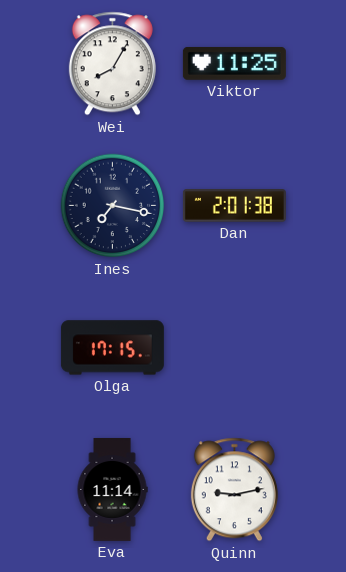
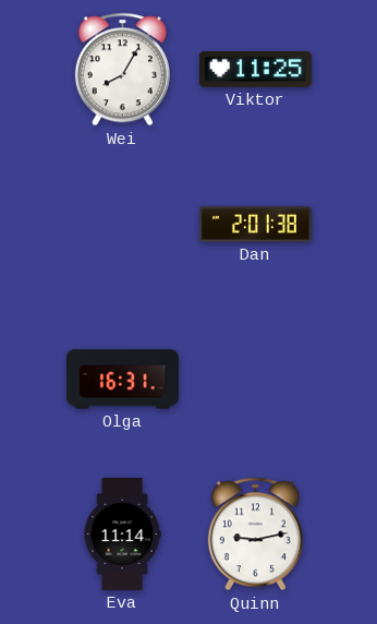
Ines: 7:17 -> none
Olga: 17:15 -> 16:31
